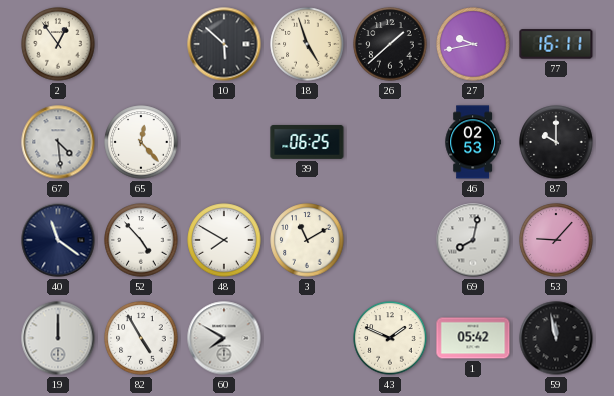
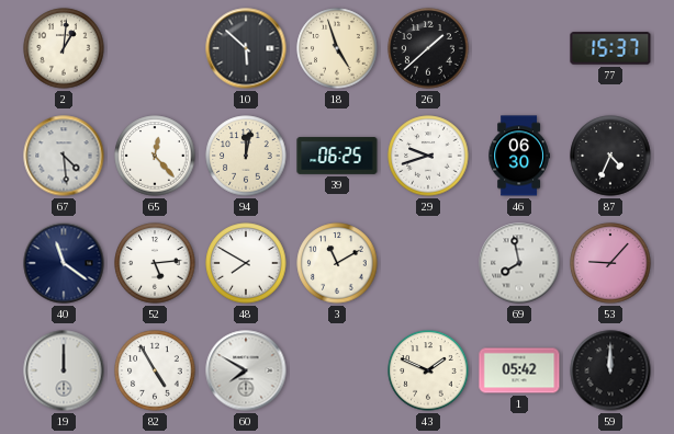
2: 12:54 -> 1:01
27: 9:43 -> none
77: 16:11 -> 15:37
94: none -> 12:02
29: none -> 9:42
46: 02:53 -> 06:30
87: 10:00 -> 4:34
52: 4:53 -> 5:14
69: 8:02 -> 7:58
59: 11:58 -> 12:00
